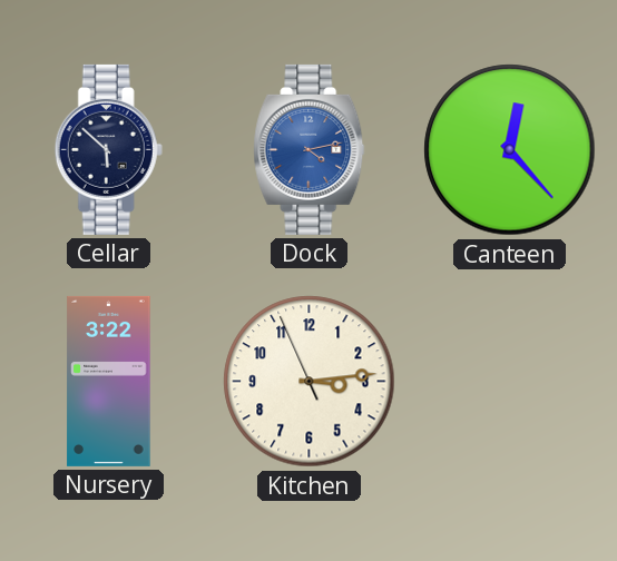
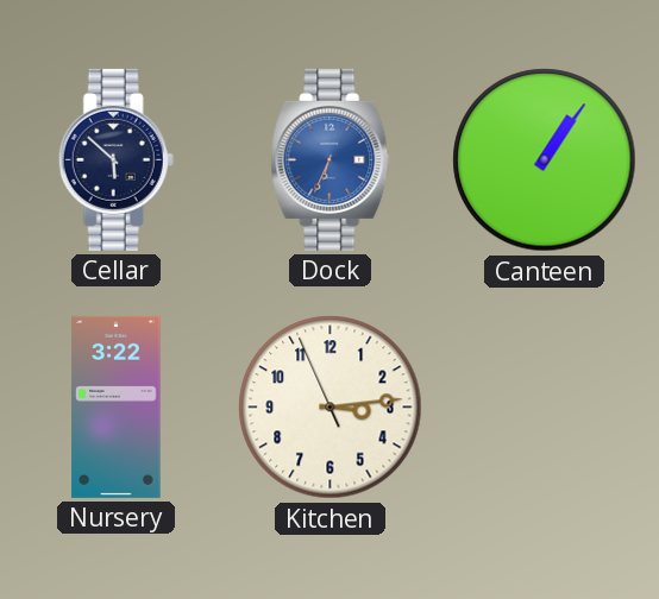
Dock: 4:13 -> 6:34
Canteen: 12:23 -> 1:06
